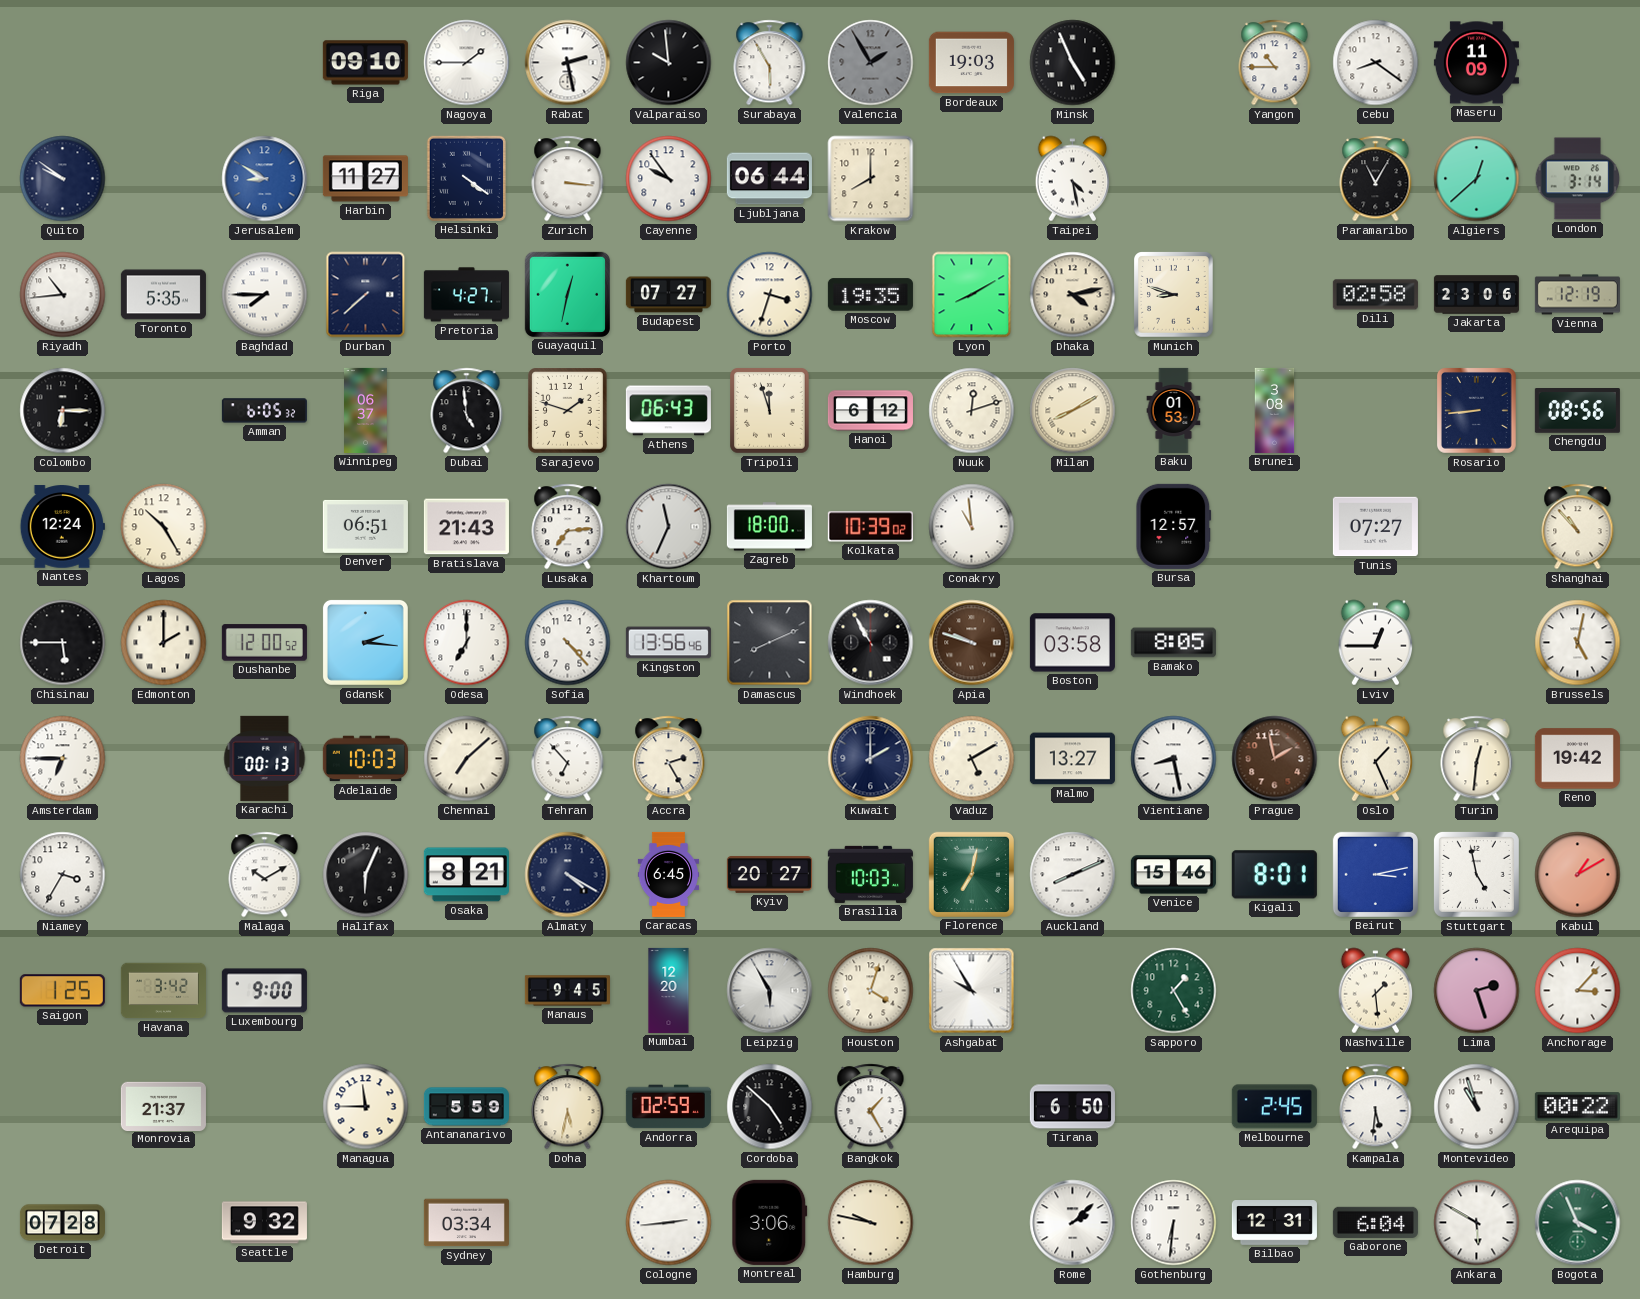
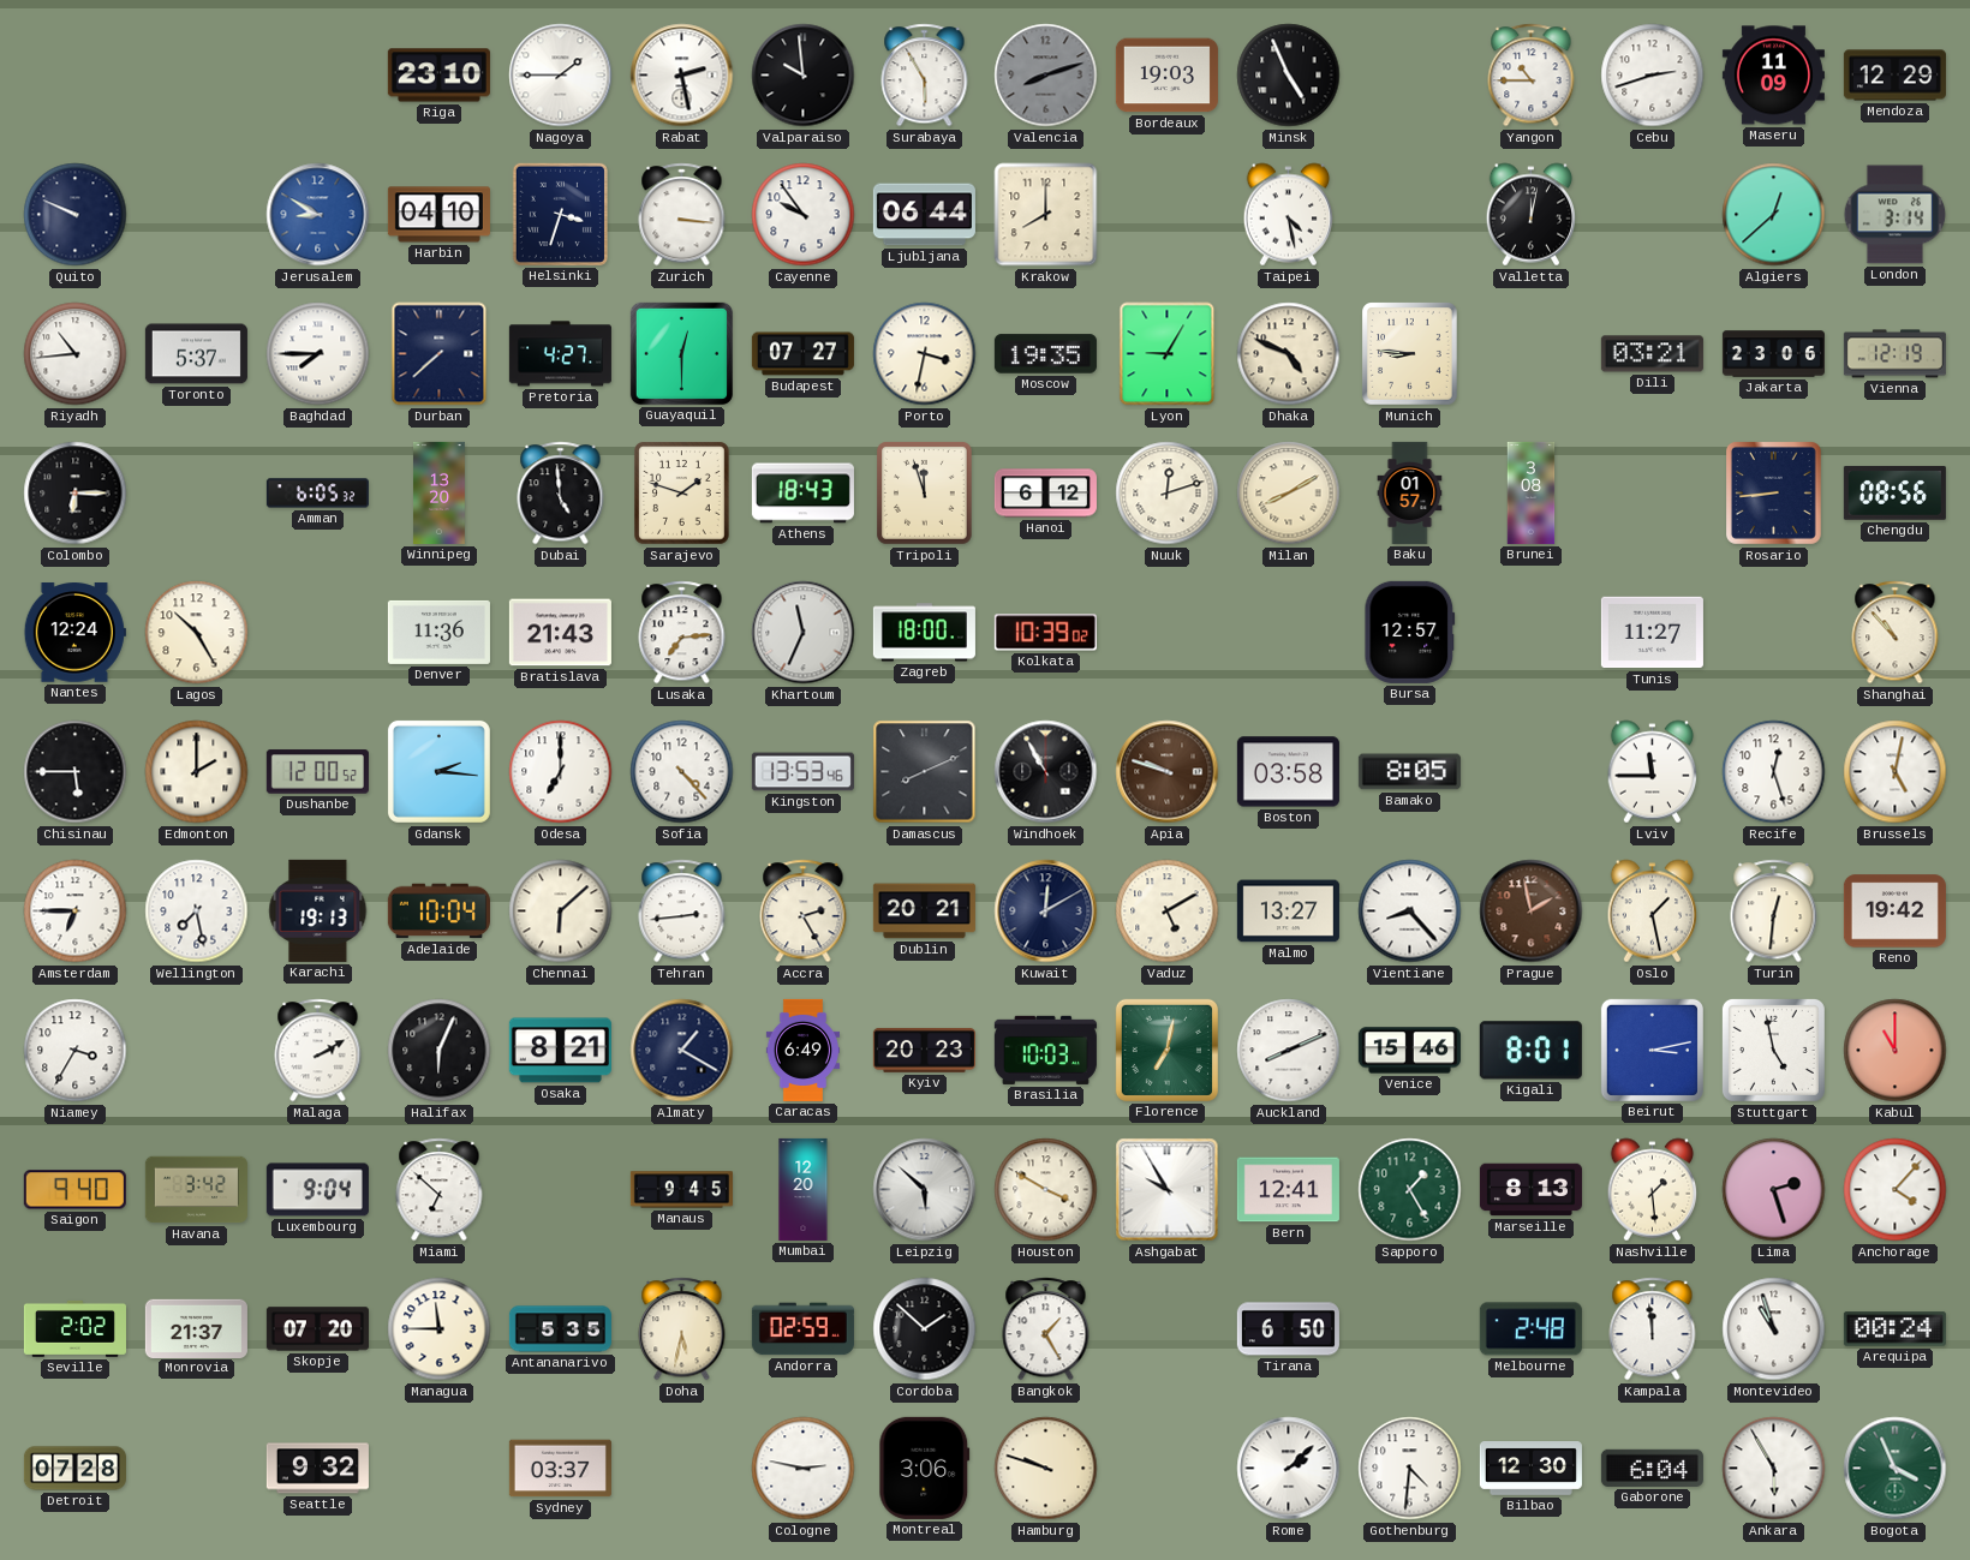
Riga: 09:10 -> 23:10
Valencia: 1:55 -> 8:12
Cebu: 8:21 -> 2:42
Mendoza: none -> 12:29
Quito: 9:51 -> 9:49
Harbin: 11:27 -> 04:10
Helsinki: 4:21 -> 3:33
Valletta: none -> 12:02
Paramaribo: 11:05 -> none
Toronto: 5:35 -> 5:37
Guayaquil: 12:32 -> 12:30
Porto: 3:33 -> 3:32
Lyon: 8:10 -> 9:05
Dhaka: 4:13 -> 4:49
Munich: 8:48 -> 8:46
Dili: 02:58 -> 03:21
Winnipeg: 06:37 -> 13:20
Athens: 06:43 -> 18:43
Baku: 01:53 -> 01:57
Denver: 06:51 -> 11:36
Conakry: 10:59 -> none
Tunis: 07:27 -> 11:27
Kingston: 13:56 -> 13:53
Lviv: 12:45 -> 11:45
Recife: none -> 12:27
Wellington: none -> 7:28
Karachi: 00:13 -> 19:13
Adelaide: 10:03 -> 10:04
Chennai: 7:08 -> 6:08
Tehran: 6:53 -> 2:44
Dublin: none -> 20:21
Kuwait: 2:00 -> 12:10
Vientiane: 8:28 -> 8:23
Oslo: 1:26 -> 1:28
Malaga: 10:10 -> 2:10
Almaty: 4:20 -> 1:20
Caracas: 6:45 -> 6:49
Kyiv: 20:27 -> 20:23
Kabul: 1:10 -> 11:00
Saigon: 1:25 -> 9:40
Luxembourg: 9:00 -> 9:04
Miami: none -> 6:52
Leipzig: 5:55 -> 5:52
Houston: 4:03 -> 3:50
Bern: none -> 12:41
Marseille: none -> 8:13
Anchorage: 3:07 -> 4:07
Seville: none -> 2:02
Skopje: none -> 07:20
Antananarivo: 5:59 -> 5:35
Cordoba: 4:52 -> 1:52
Melbourne: 2:45 -> 2:48
Kampala: 5:31 -> 11:59
Arequipa: 00:22 -> 00:24
Sydney: 03:34 -> 03:37
Cologne: 2:44 -> 2:47
Hamburg: 9:47 -> 9:48
Gothenburg: 6:31 -> 4:31
Bilbao: 12:31 -> 12:30
Ankara: 5:50 -> 5:55
